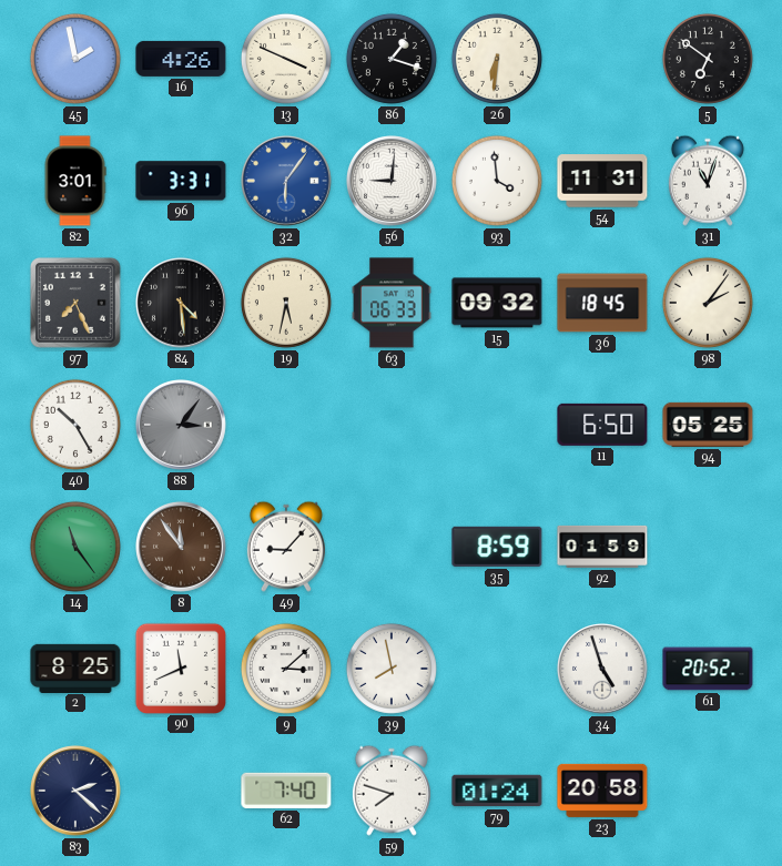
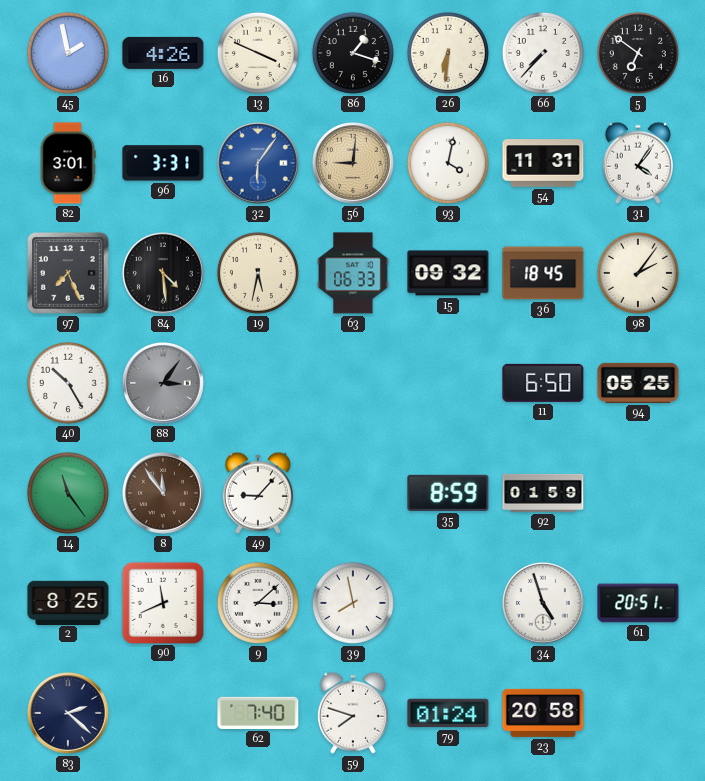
66: none -> 7:37
56 dial: white -> champagne
93: 3:59 -> 4:02
31: 11:03 -> 4:06
61: 20:52 -> 20:51
